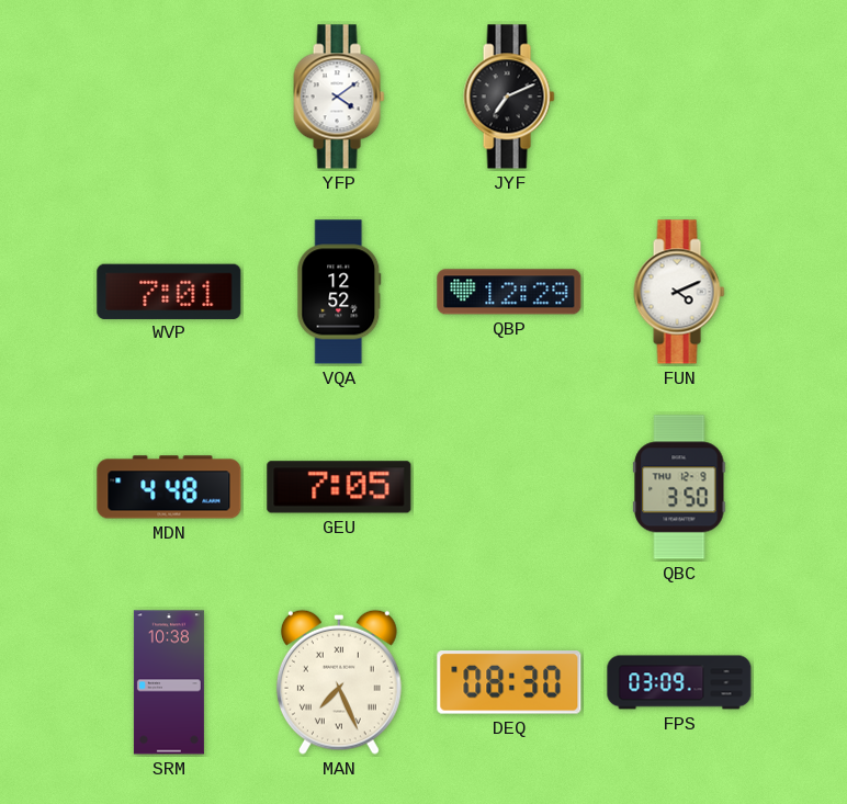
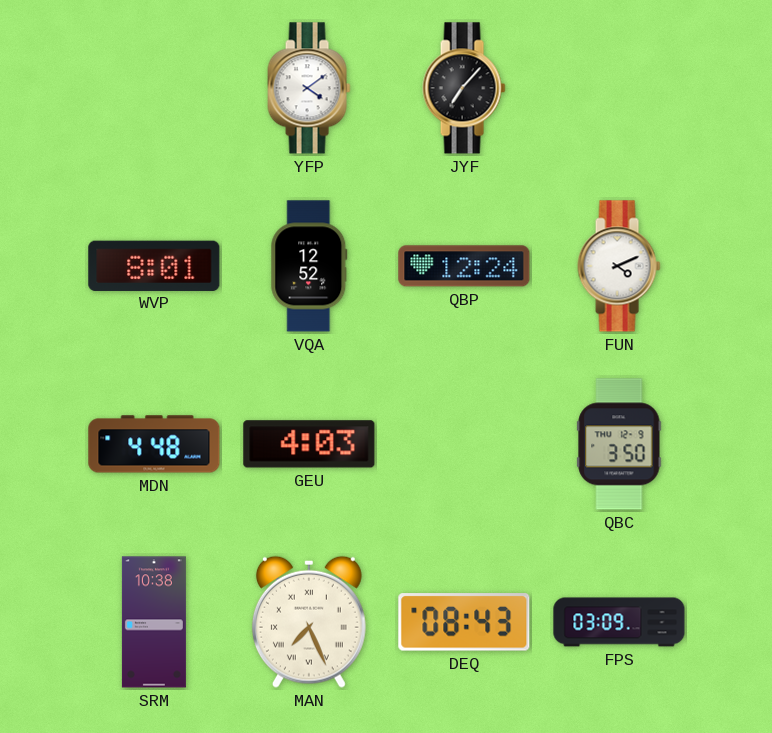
JYF: 7:11 -> 7:07
WVP: 7:01 -> 8:01
QBP: 12:29 -> 12:24
GEU: 7:05 -> 4:03
DEQ: 08:30 -> 08:43
